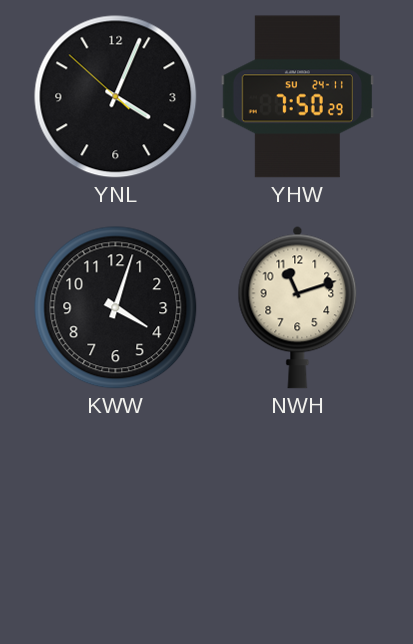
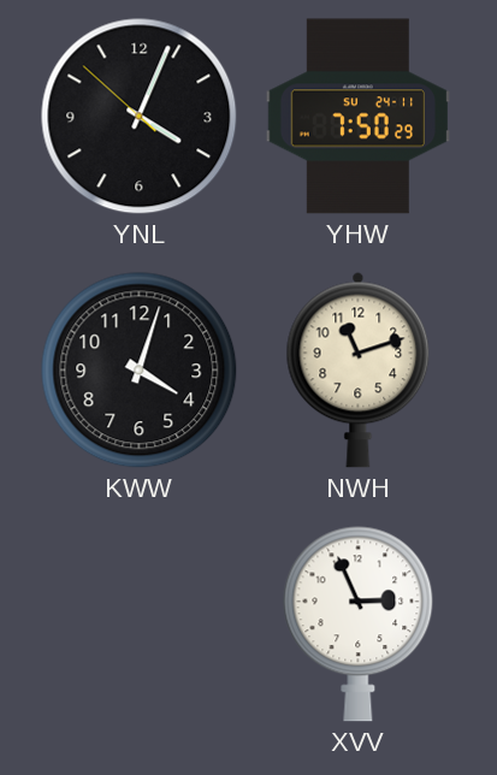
XVV: none -> 2:56
